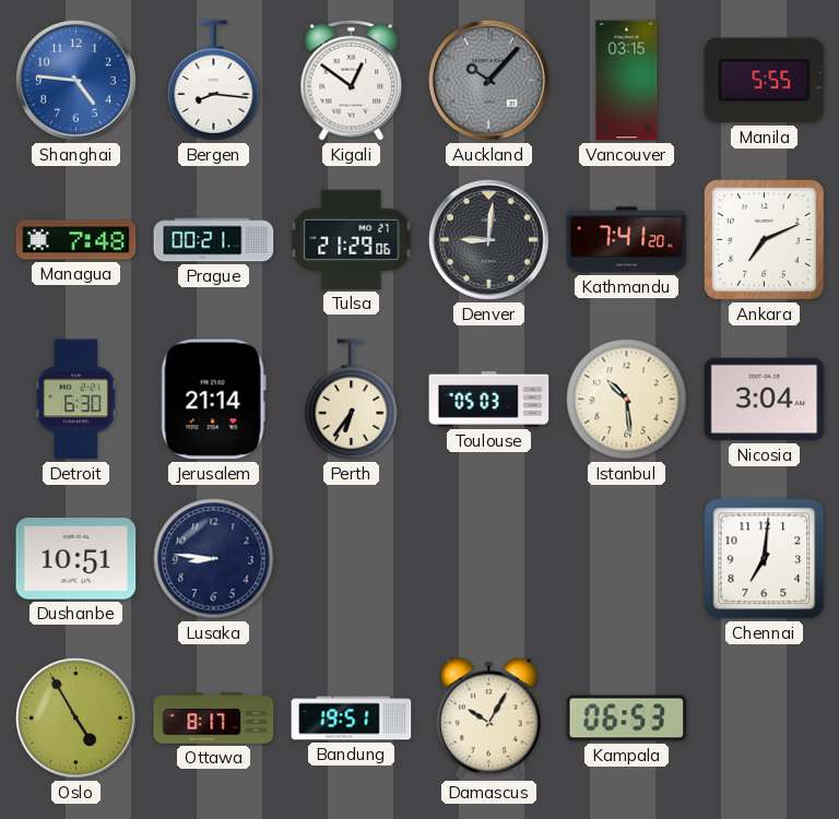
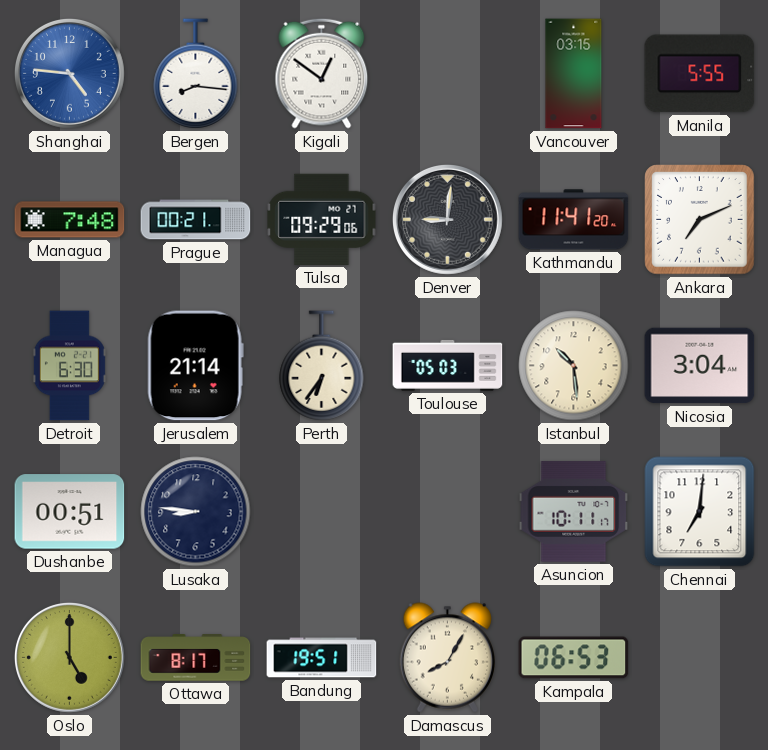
Auckland: 10:07 -> none
Tulsa: 21:29 -> 09:29
Kathmandu: 7:41 -> 11:41
Dushanbe: 10:51 -> 00:51
Asuncion: none -> 10:11
Oslo: 4:55 -> 5:00
Damascus: 10:05 -> 8:05
